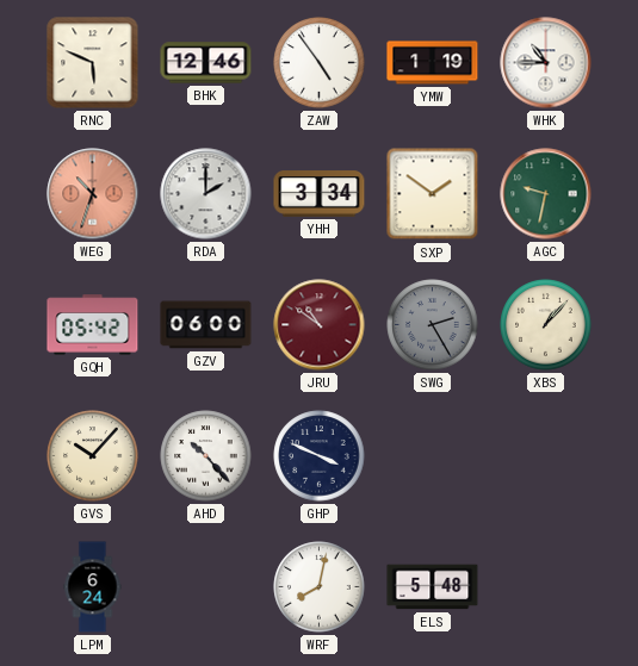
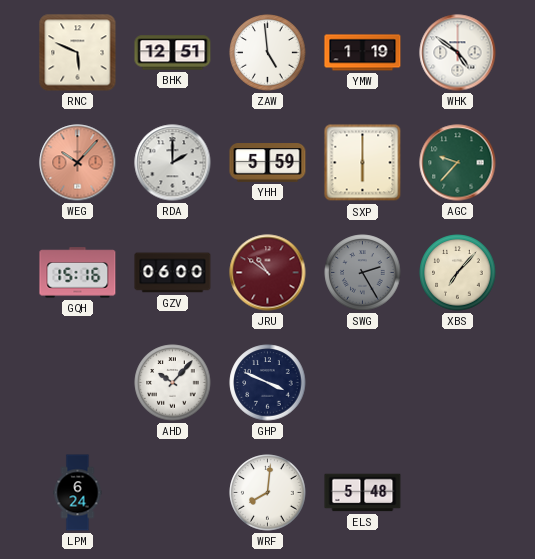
BHK: 12:46 -> 12:51
ZAW: 4:54 -> 4:59
WHK: 10:45 -> 4:51
WEG: 10:33 -> 10:07
YHH: 3:34 -> 5:59
SXP: 1:51 -> 6:00
AGC: 9:32 -> 9:37
GQH: 05:42 -> 15:16
XBS: 1:07 -> 7:07
GVS: 10:07 -> none
AHD: 10:23 -> 10:07
WRF: 8:02 -> 8:01
